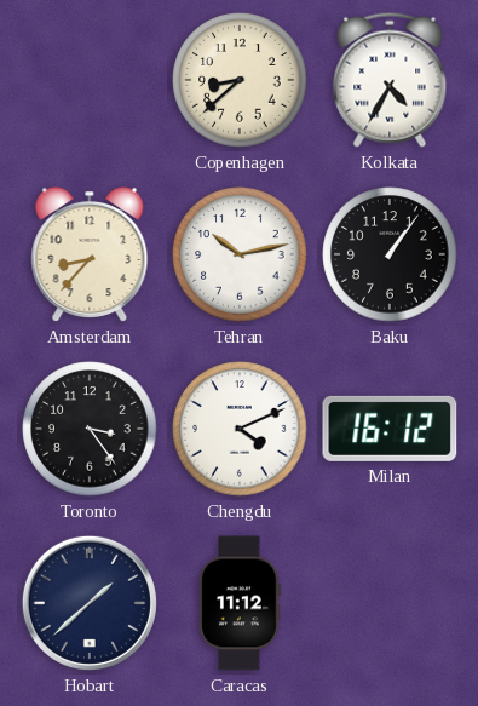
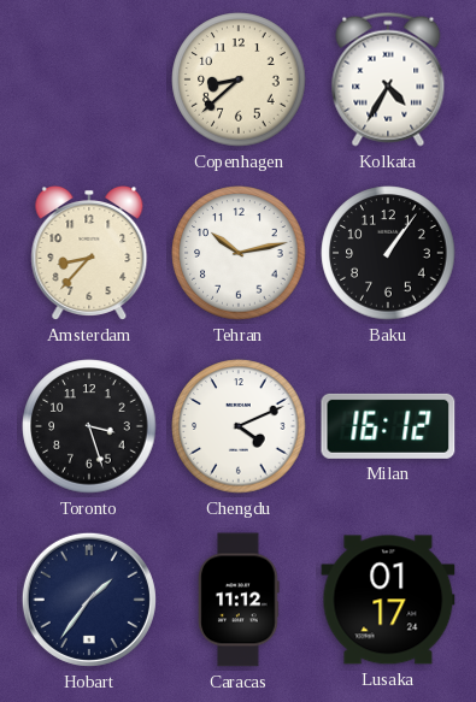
Toronto: 3:24 -> 3:27
Hobart: 1:38 -> 1:36
Lusaka: none -> 01:17
